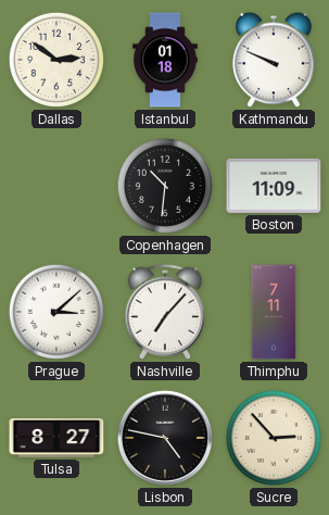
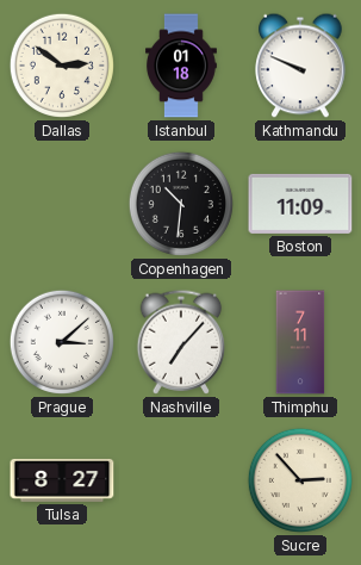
Lisbon: 4:47 -> none
